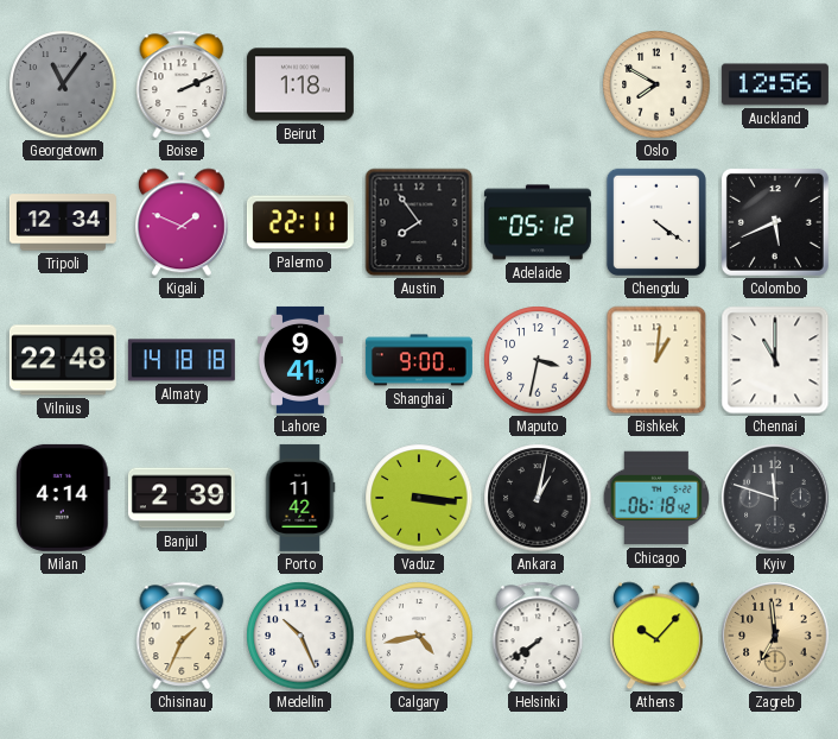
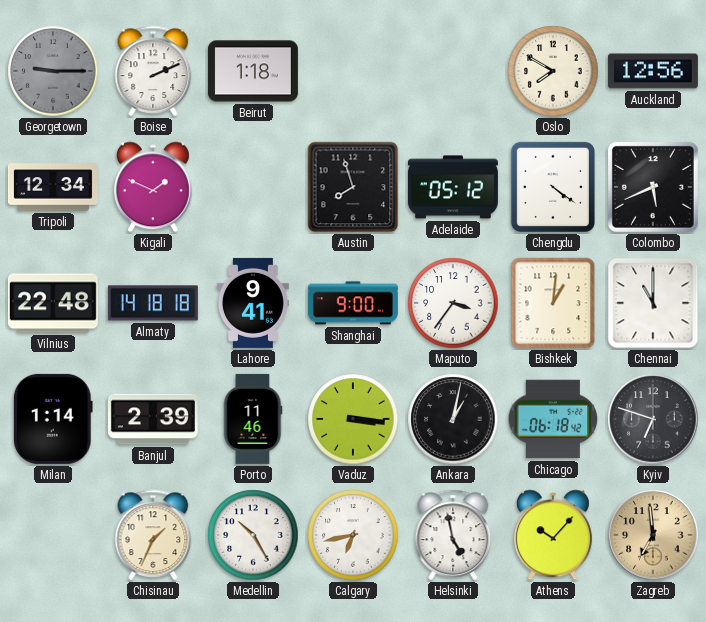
Georgetown: 11:06 -> 9:15
Palermo: 22:11 -> none
Austin: 7:54 -> 7:57
Maputo: 3:32 -> 3:36
Milan: 4:14 -> 1:14
Porto: 11:42 -> 11:46
Kyiv: 11:48 -> 6:48
Medellin: 10:26 -> 10:25
Calgary: 4:43 -> 6:43
Helsinki: 7:39 -> 4:58
